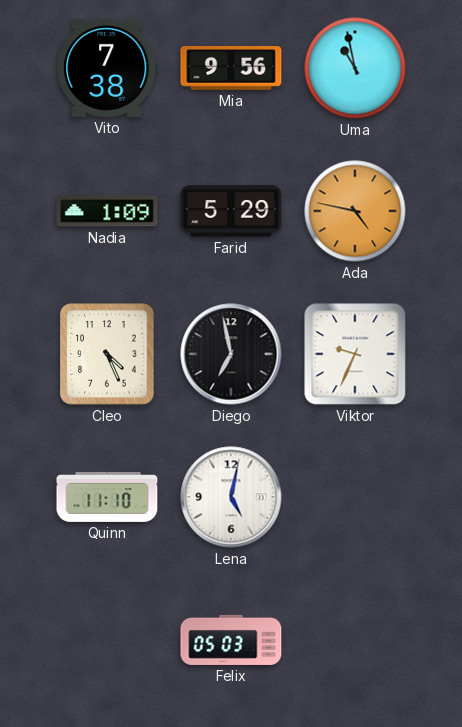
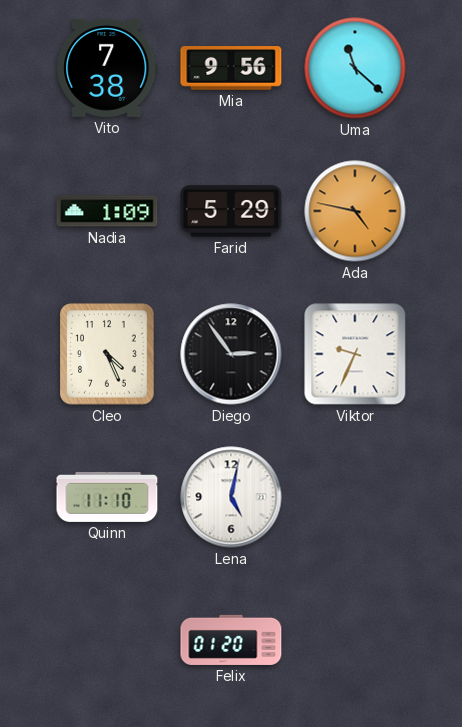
Uma: 10:58 -> 11:22
Diego: 6:58 -> 2:54
Felix: 05:03 -> 01:20
